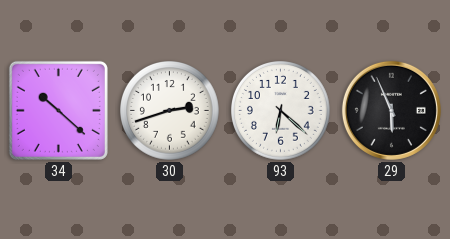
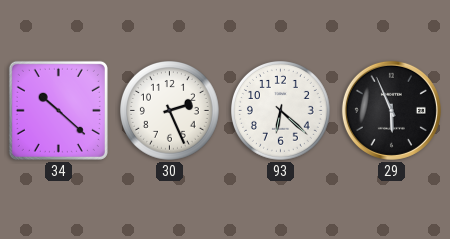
30: 2:42 -> 2:26
